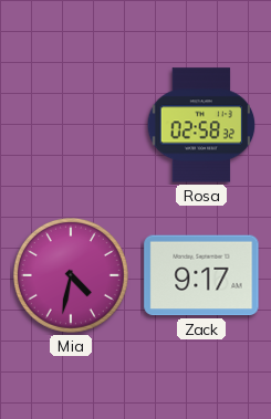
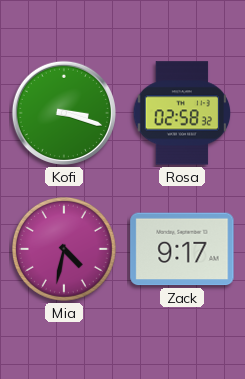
Kofi: none -> 3:18
